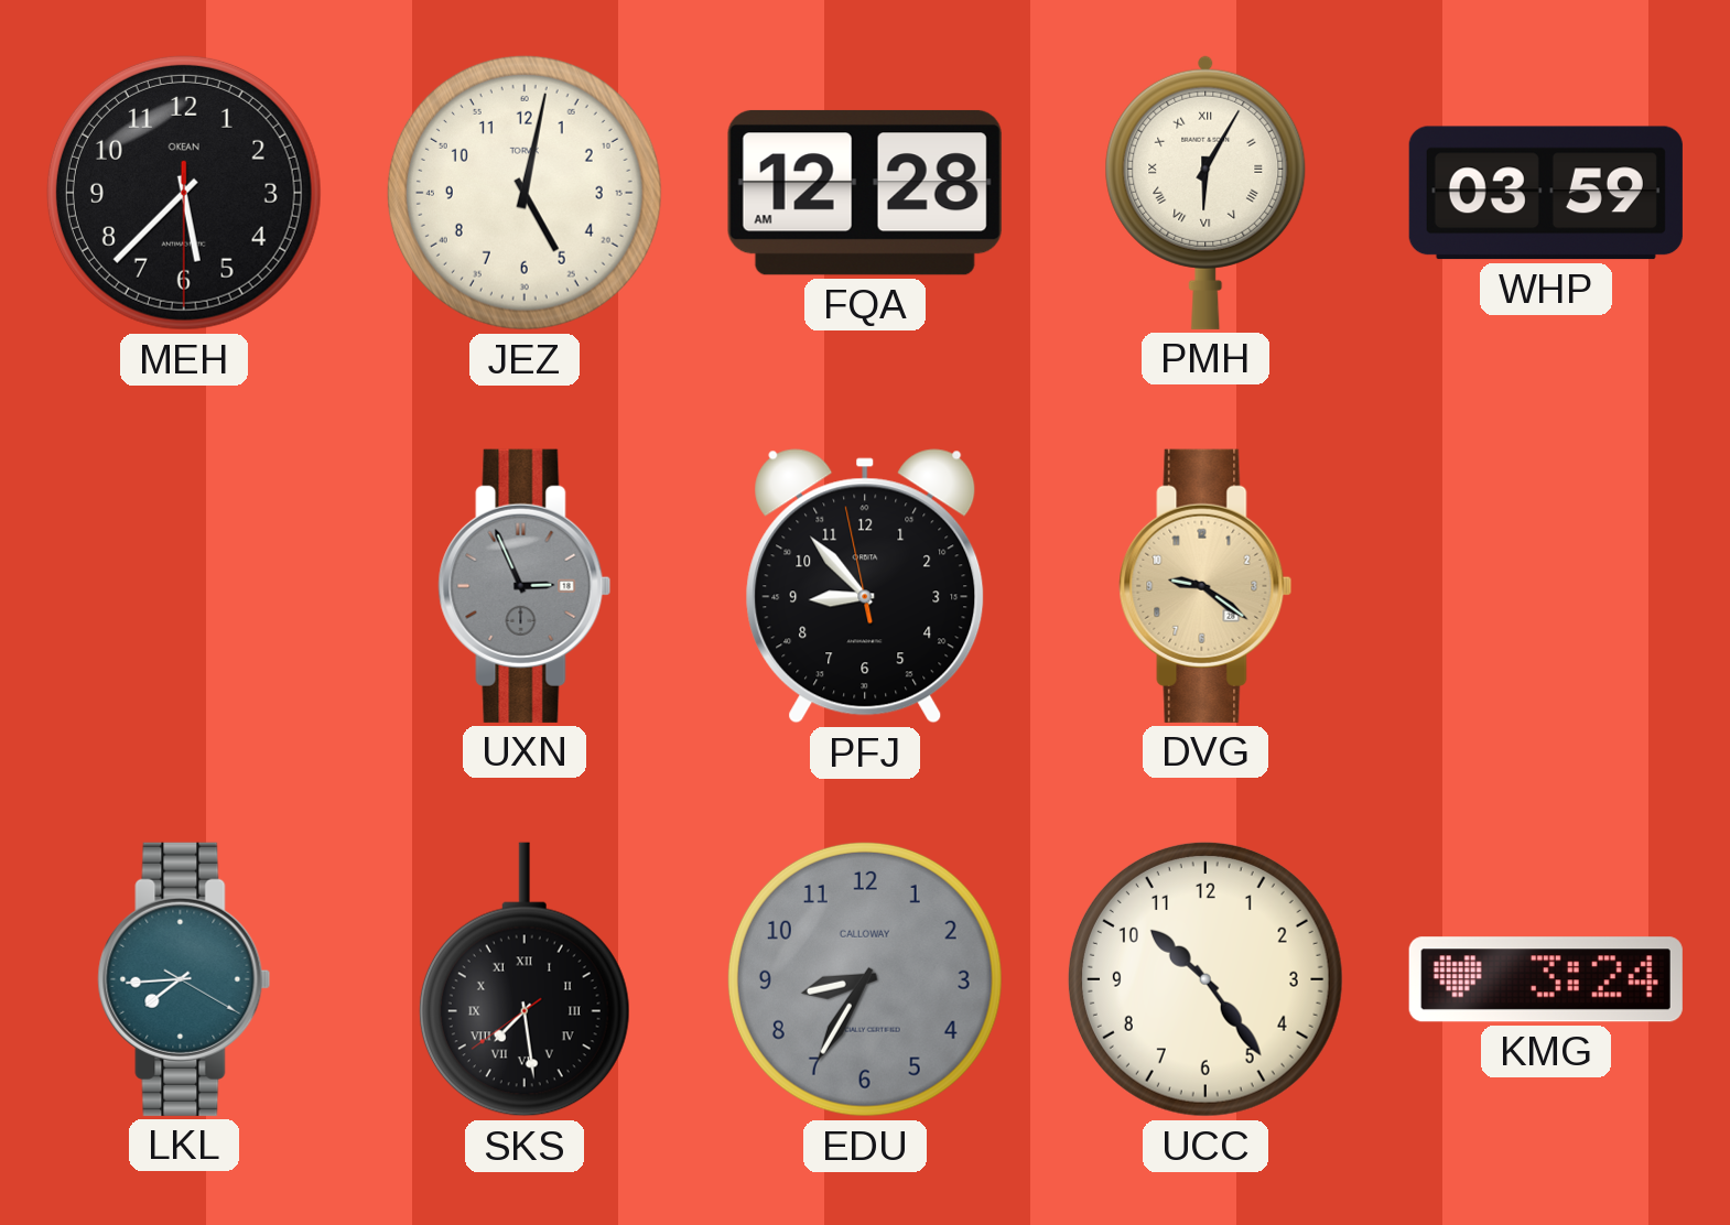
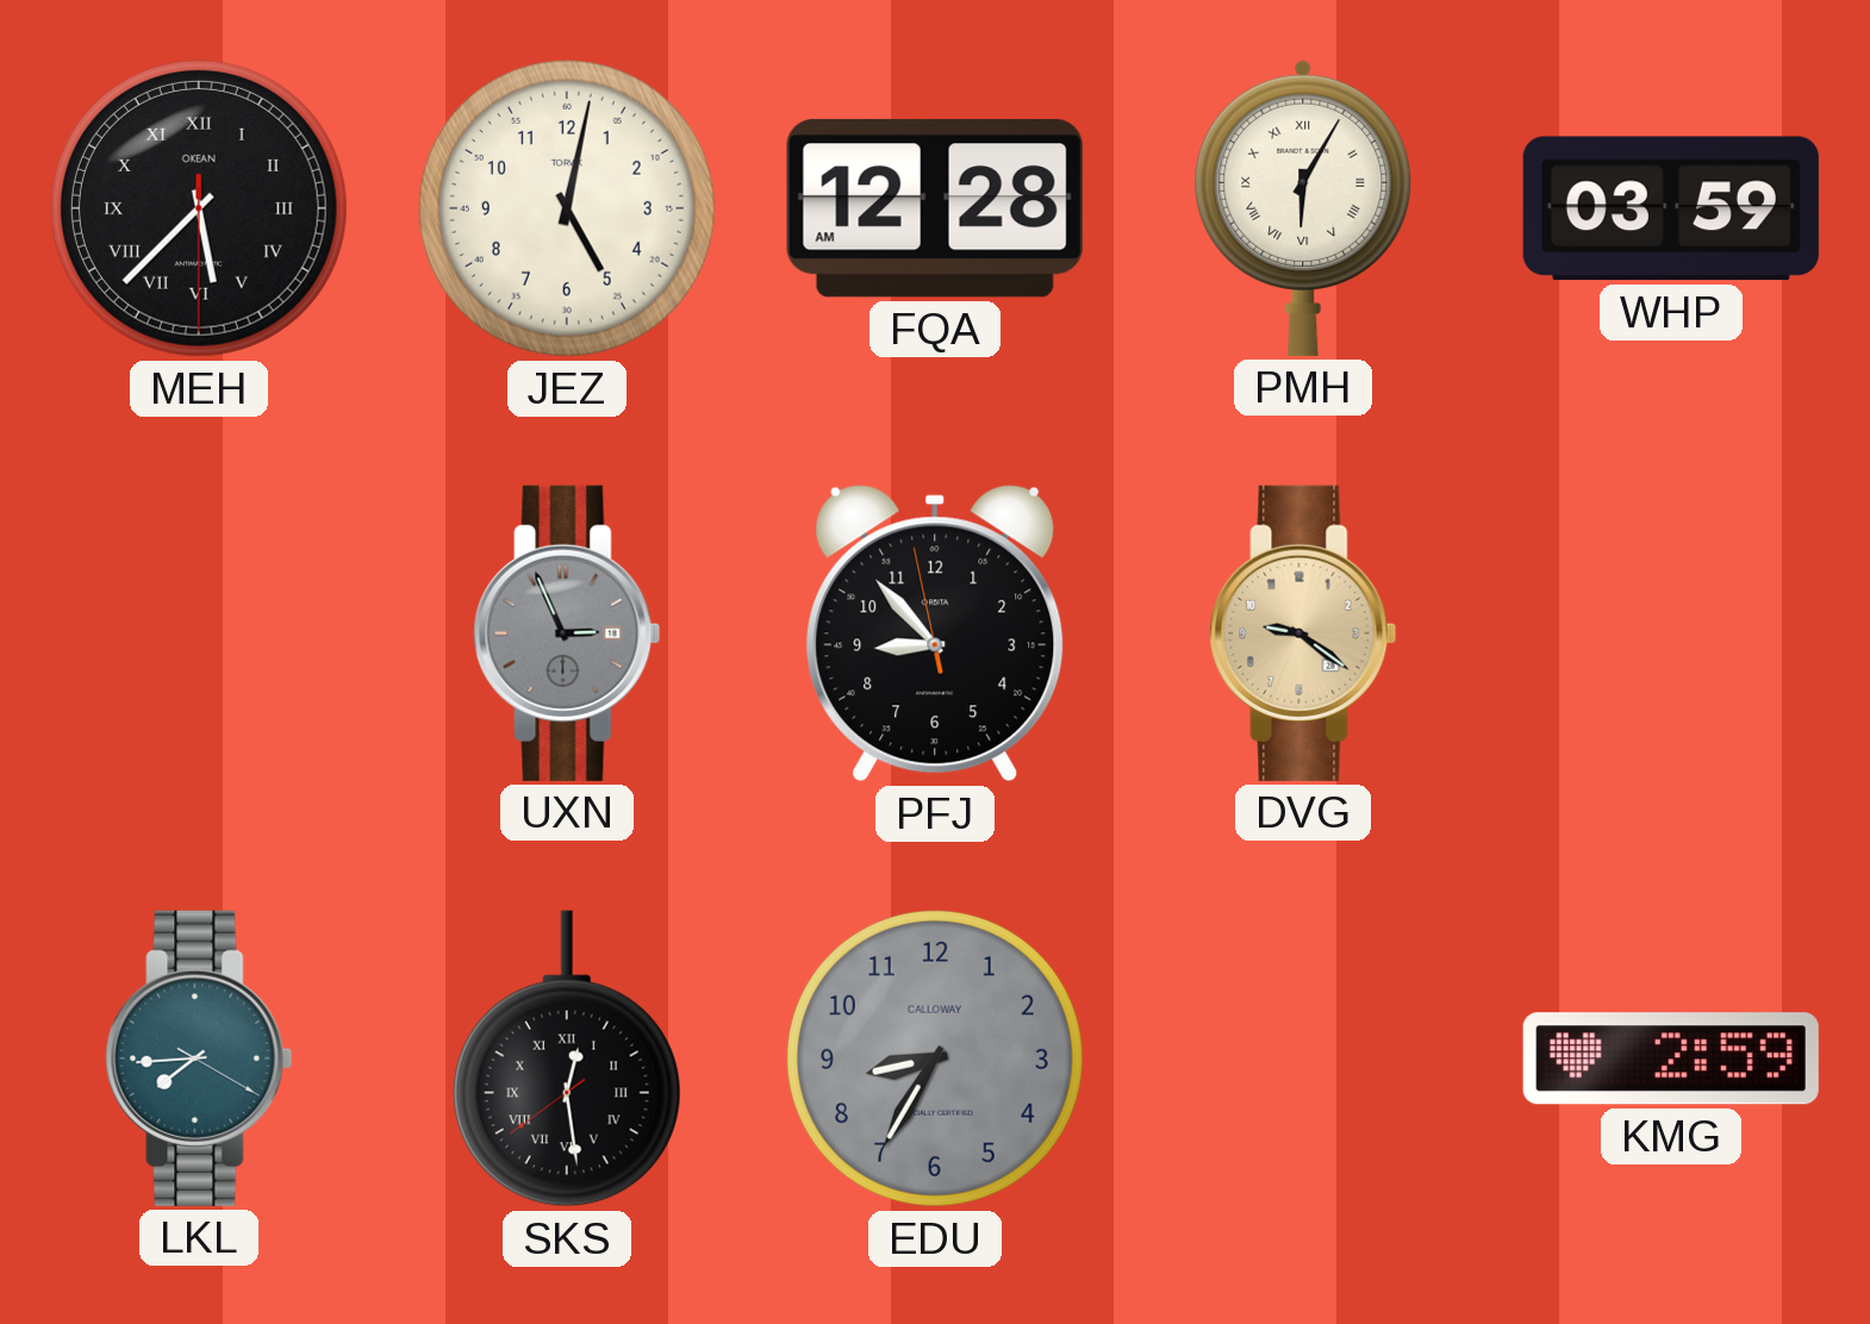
MEH numerals: Arabic -> Roman
SKS: 7:28 -> 12:28
UCC: 10:24 -> none
KMG: 3:24 -> 2:59
